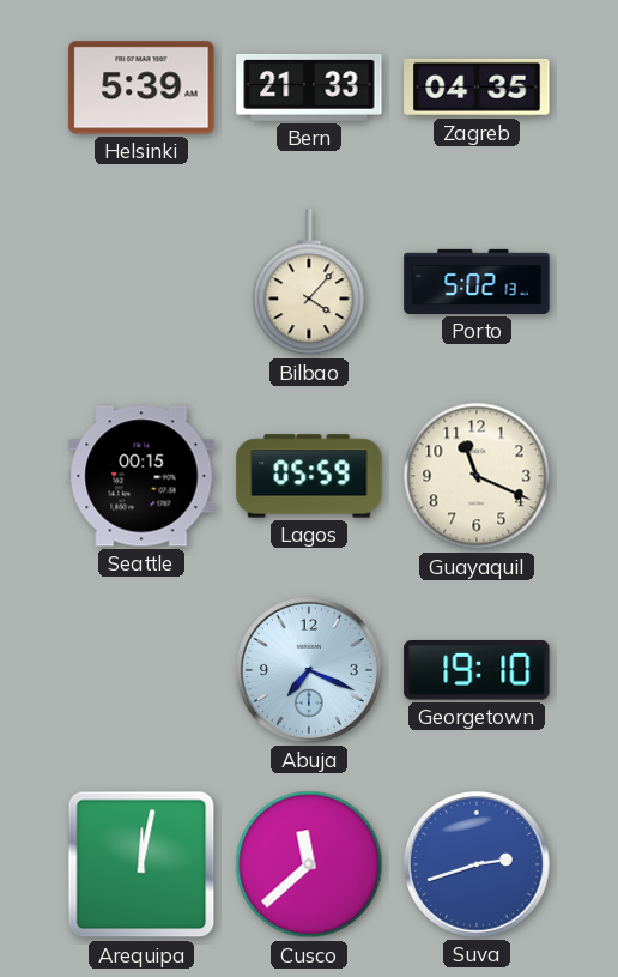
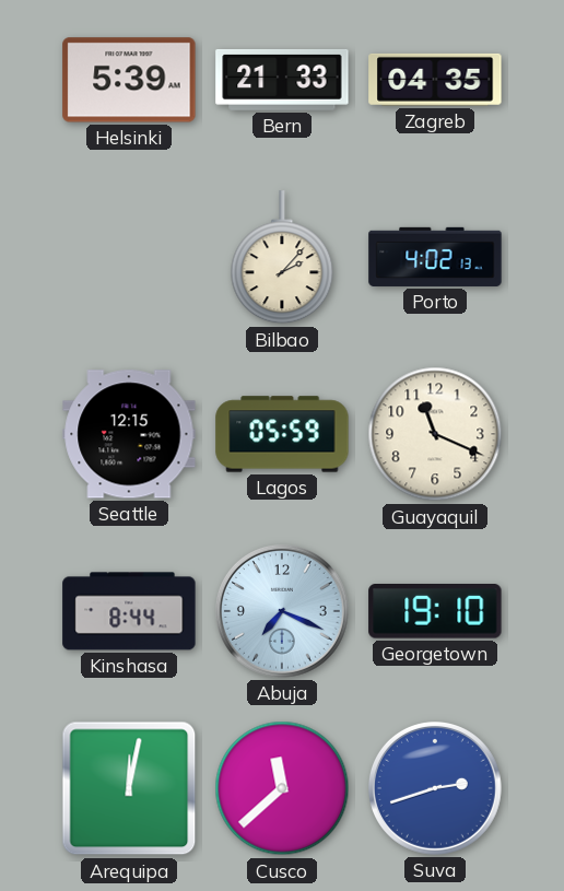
Bilbao: 4:07 -> 2:07
Porto: 5:02 -> 4:02
Seattle: 00:15 -> 12:15
Kinshasa: none -> 8:44
